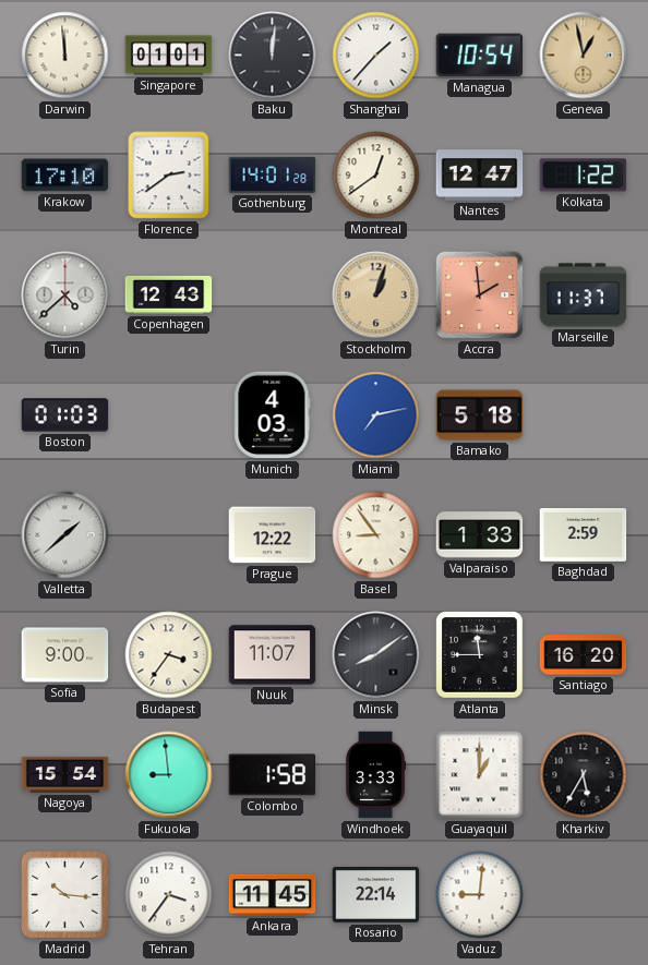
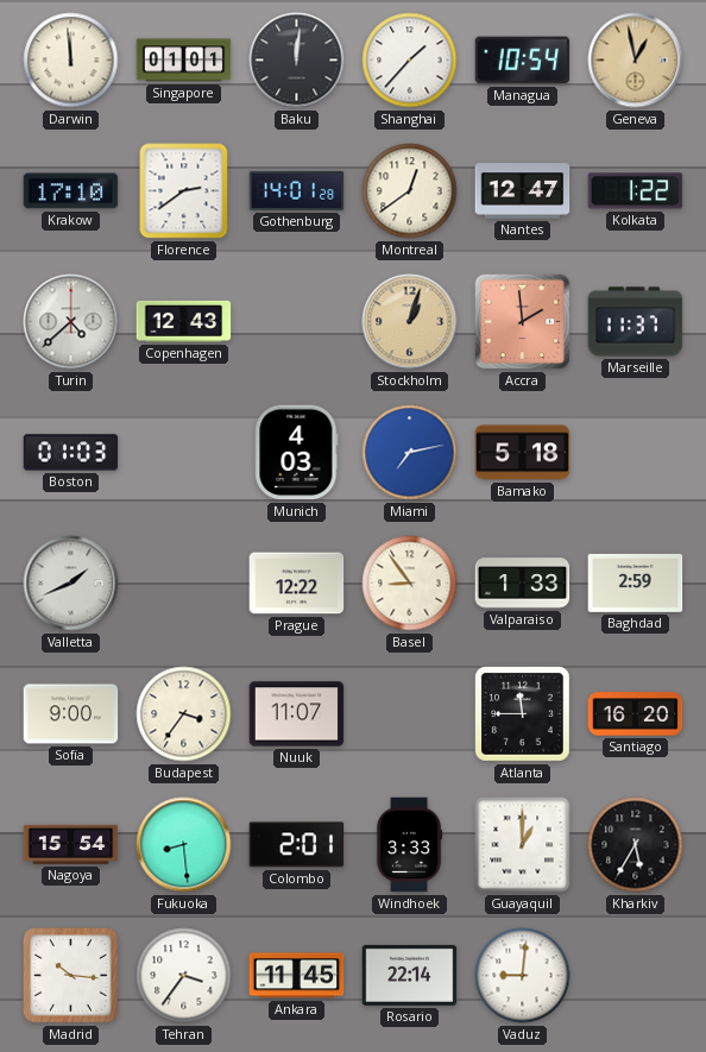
Valletta: 1:38 -> 1:41
Minsk: 8:09 -> none
Fukuoka: 8:59 -> 8:29
Colombo: 1:58 -> 2:01
